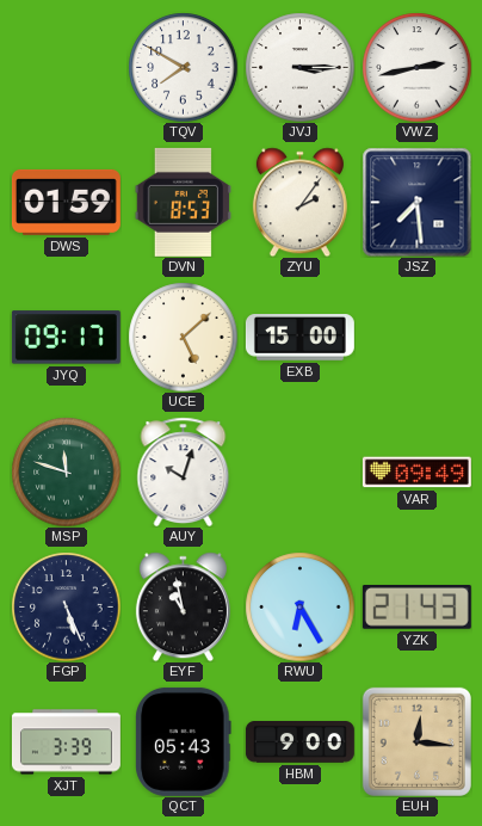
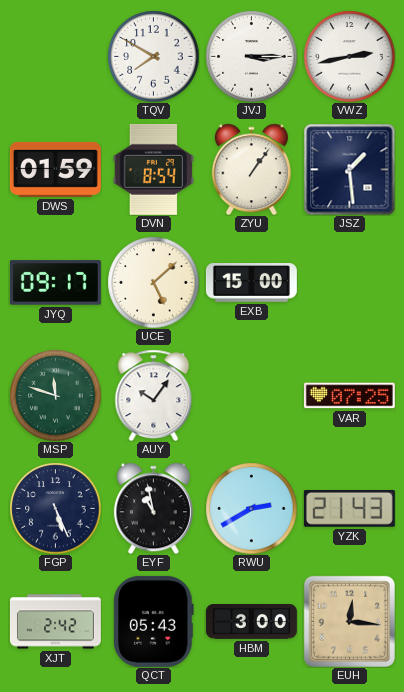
DVN: 8:53 -> 8:54
ZYU: 2:06 -> 1:06
JSZ: 7:29 -> 1:29
AUY: 10:03 -> 10:06
VAR: 09:49 -> 07:25
RWU: 6:25 -> 2:40
XJT: 3:39 -> 2:42
HBM: 9:00 -> 3:00
